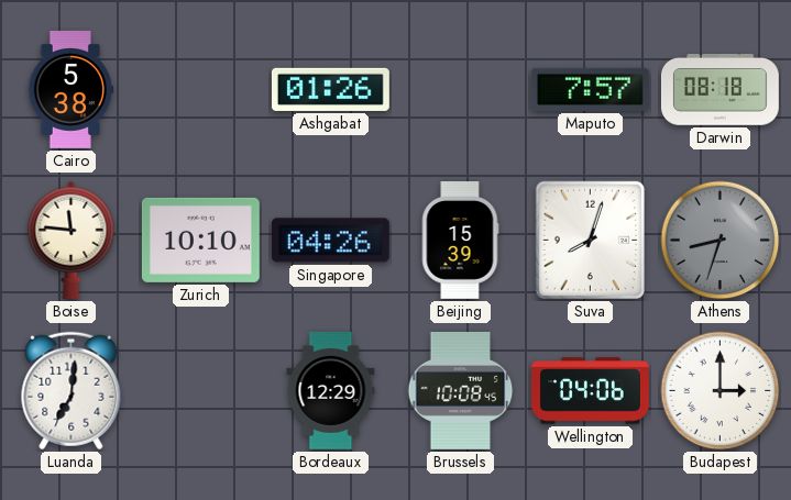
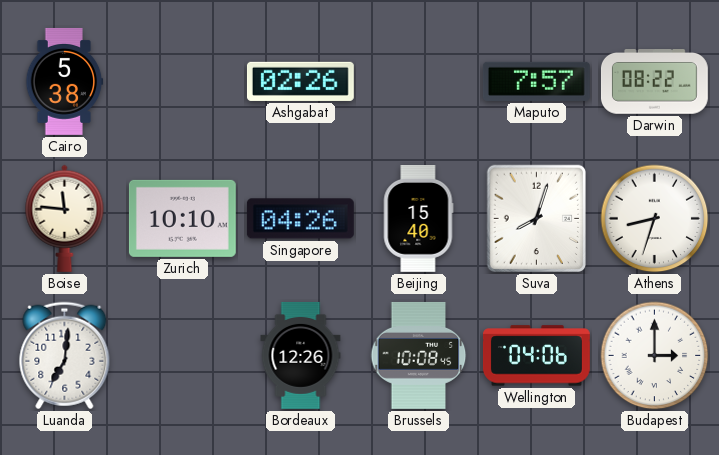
Ashgabat: 01:26 -> 02:26
Darwin: 08:18 -> 08:22
Beijing: 15:39 -> 15:40
Athens dial: grey -> white
Bordeaux: 12:29 -> 12:26
